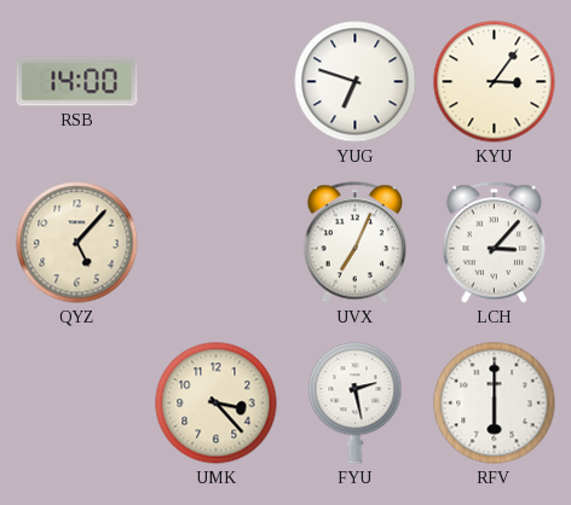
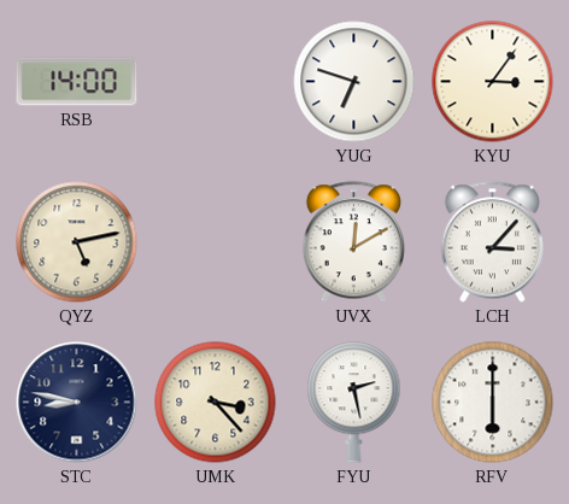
QYZ: 5:07 -> 5:13
UVX: 7:04 -> 12:10
STC: none -> 8:47
